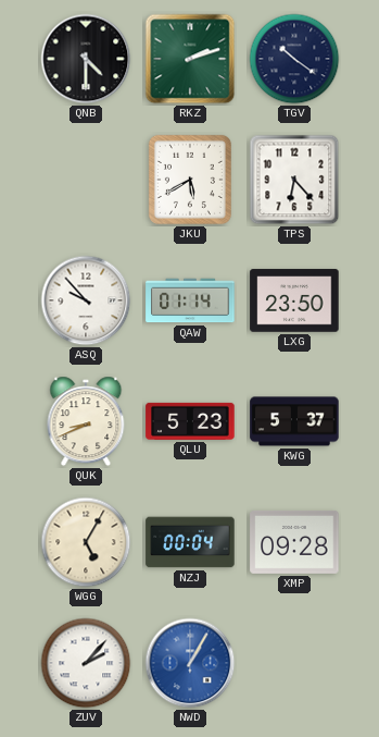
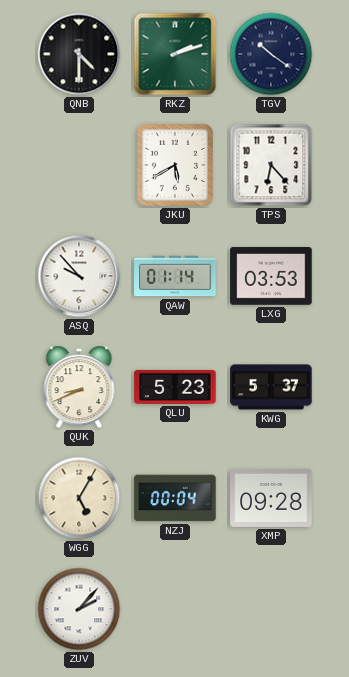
LXG: 23:50 -> 03:53
NWD: 1:05 -> none
